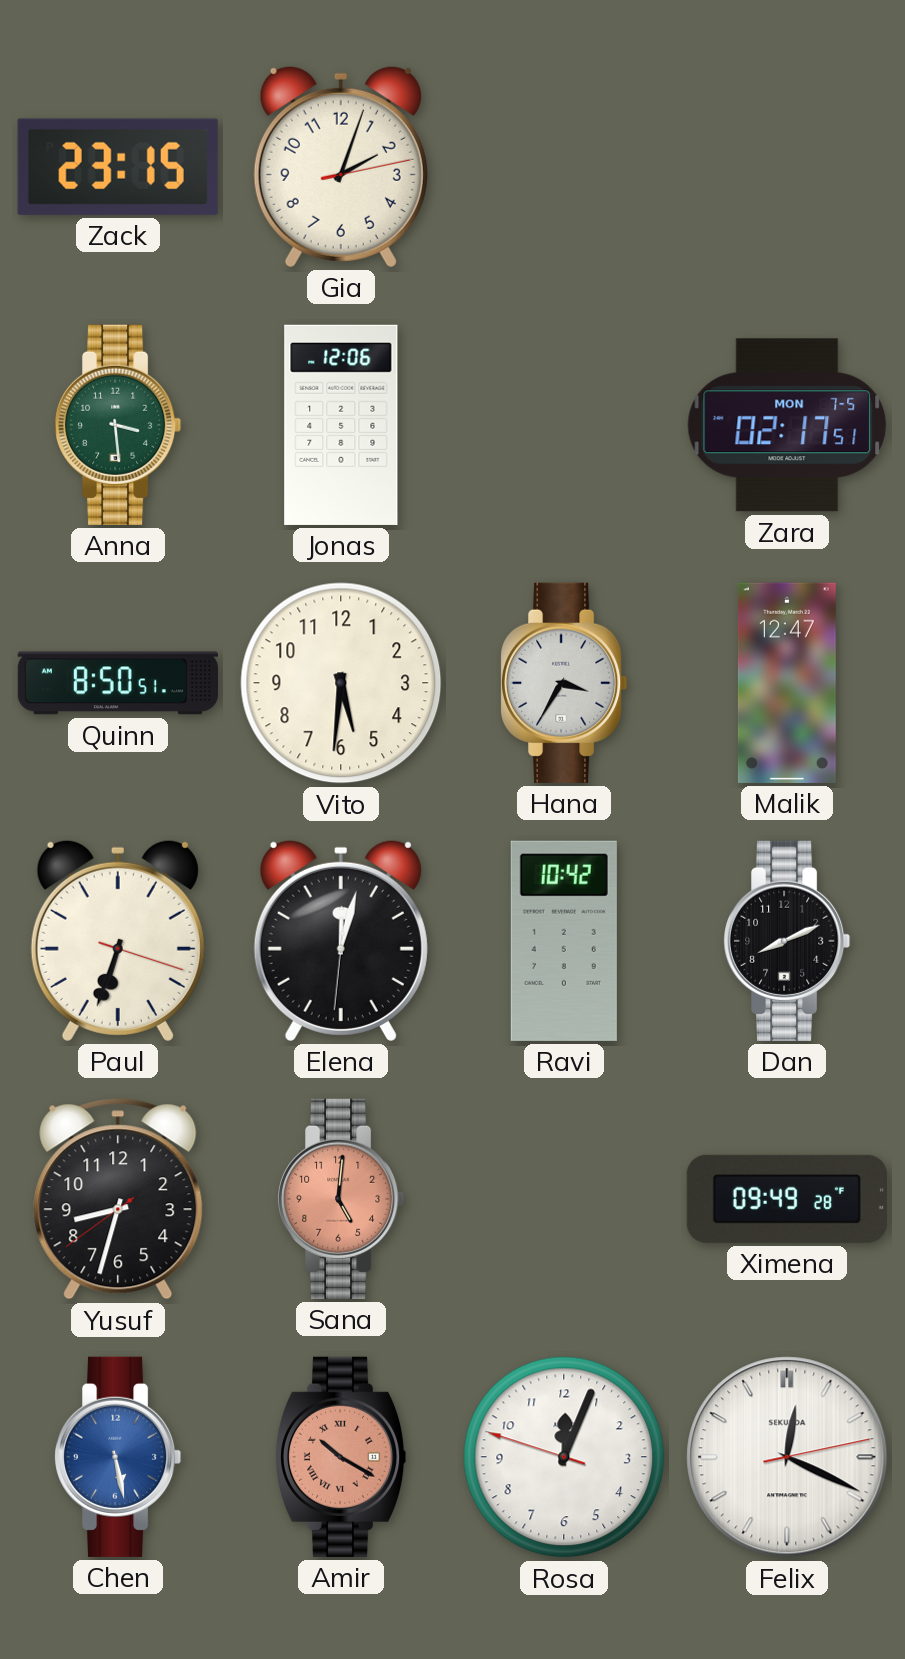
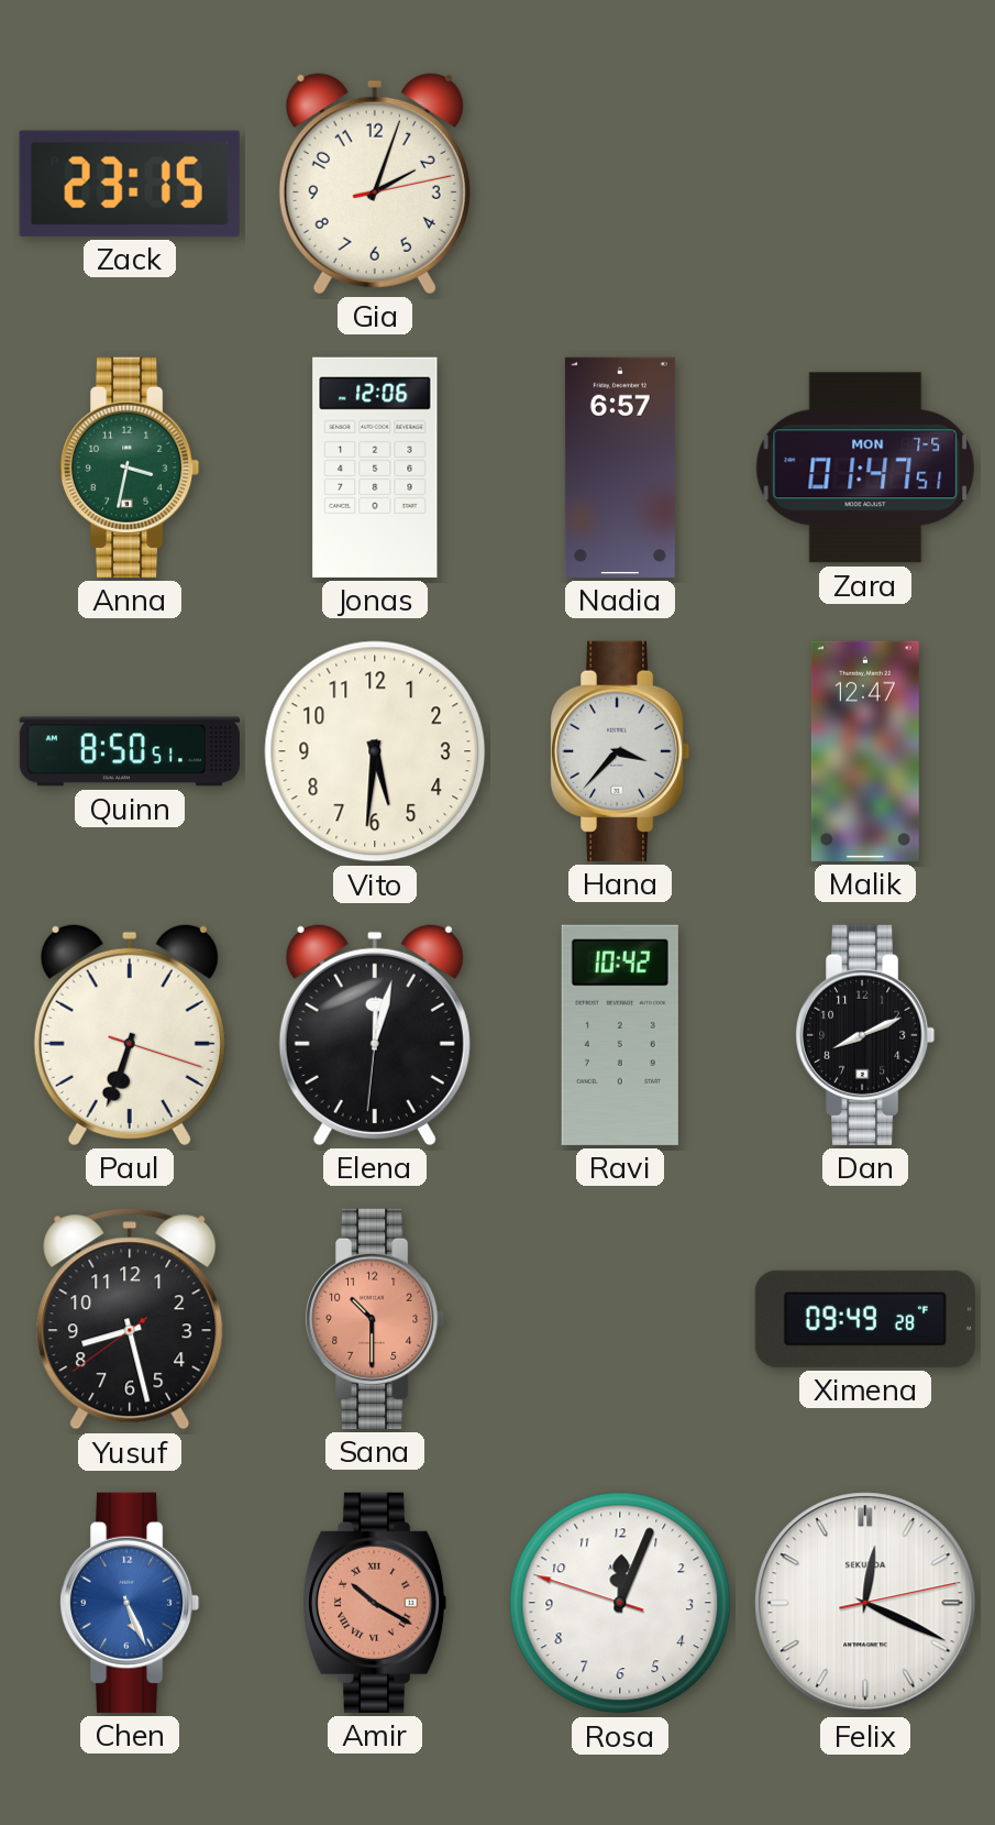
Anna: 3:29 -> 3:32
Nadia: none -> 6:57
Zara: 02:17 -> 01:47
Hana: 3:35 -> 3:37
Yusuf: 8:32 -> 8:27
Sana: 5:01 -> 10:30
Chen: 5:28 -> 5:26
